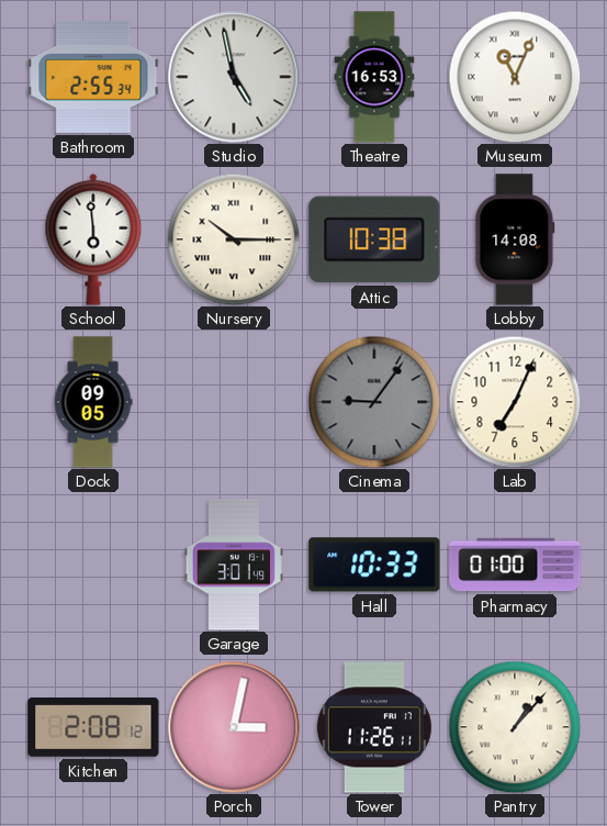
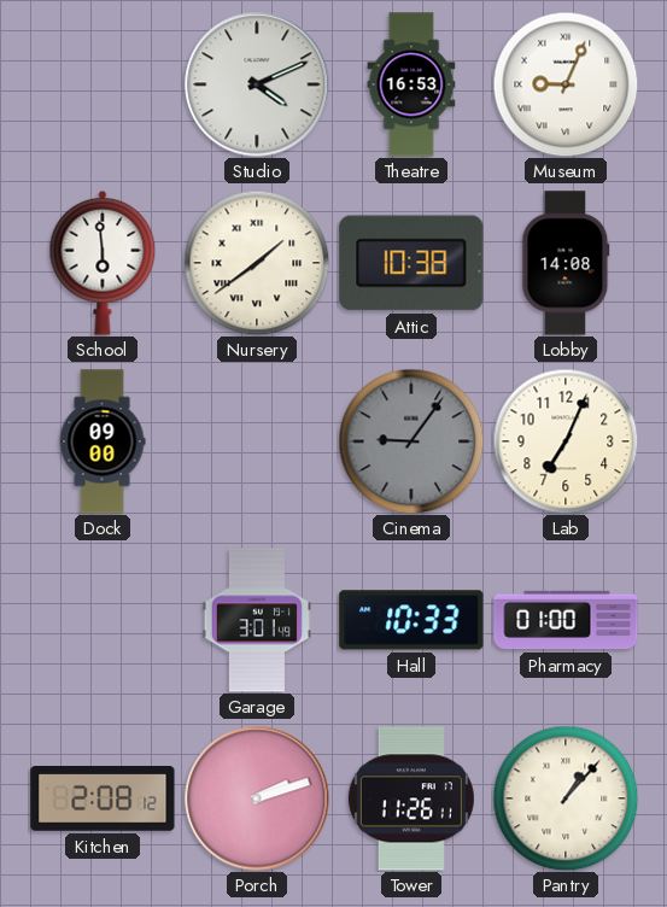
Bathroom: 2:55 -> none
Studio: 4:58 -> 4:11
Museum: 11:04 -> 9:04
Nursery: 10:15 -> 1:39
Dock: 09:05 -> 09:00
Porch: 3:02 -> 2:12
